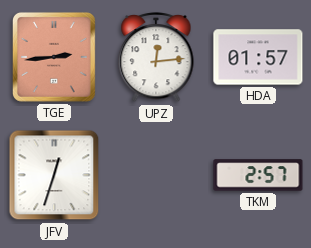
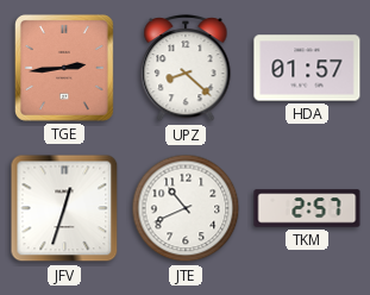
UPZ: 12:14 -> 8:22
JTE: none -> 10:41
